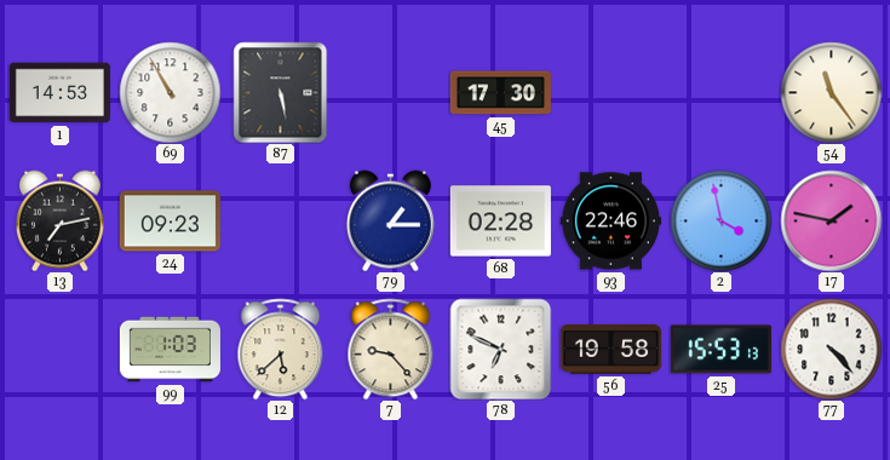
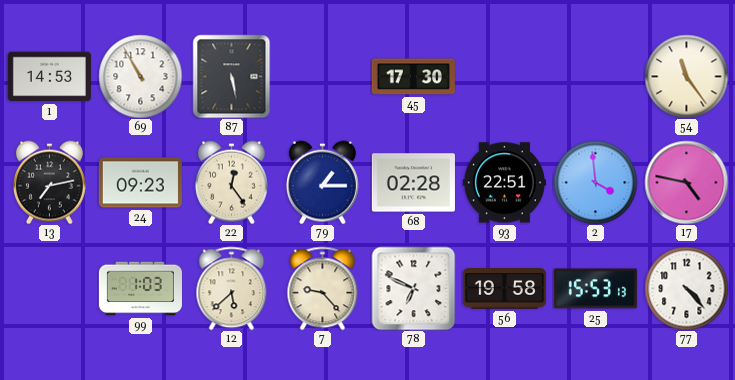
22: none -> 12:24
93: 22:46 -> 22:51
2: 3:58 -> 3:59
17: 1:47 -> 4:47
